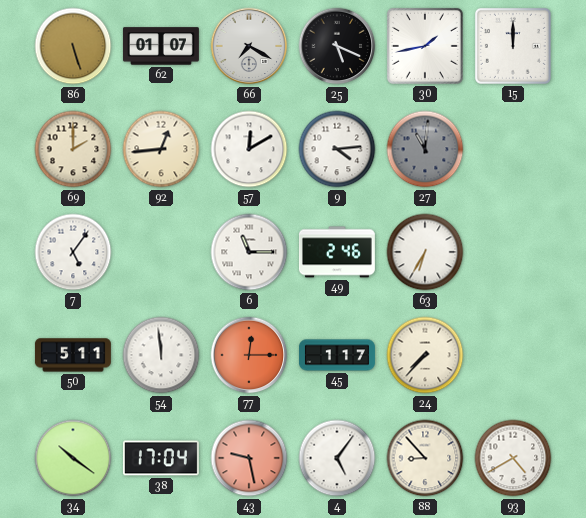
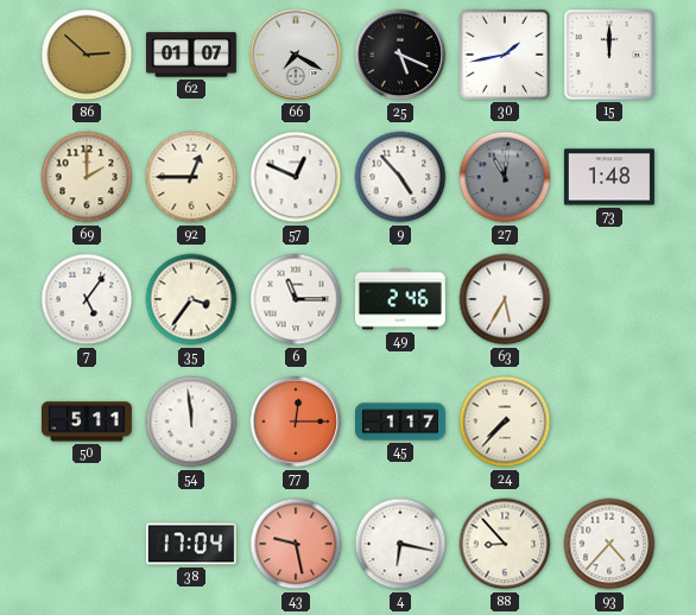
86: 5:27 -> 2:52
92: 12:44 -> 12:45
57: 12:10 -> 12:49
9: 4:14 -> 4:53
73: none -> 1:48
35: none -> 3:36
63: 6:35 -> 5:35
34: 10:21 -> none
4: 5:06 -> 6:17
93: 4:40 -> 4:37
